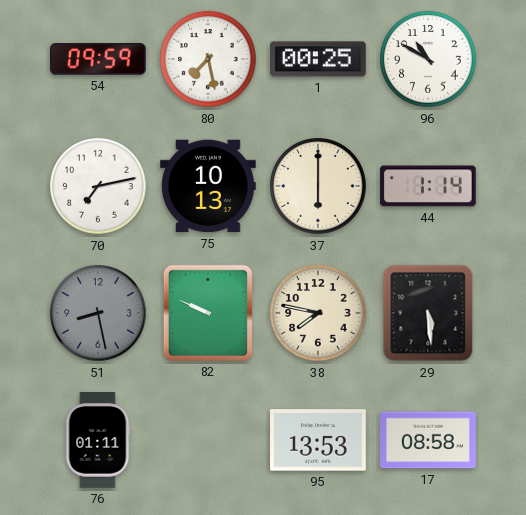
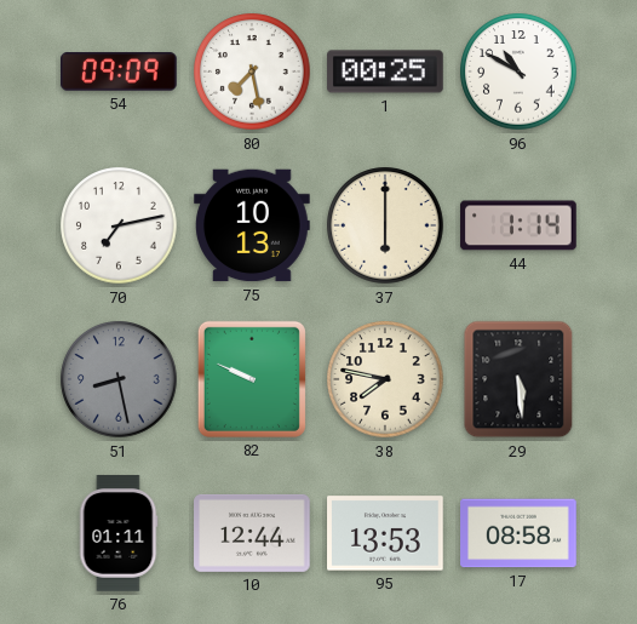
54: 09:59 -> 09:09
10: none -> 12:44
